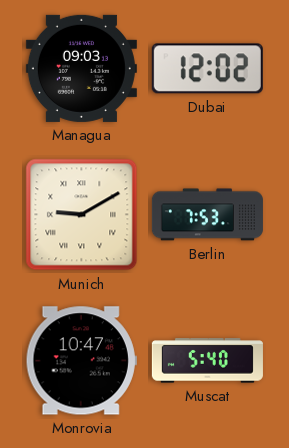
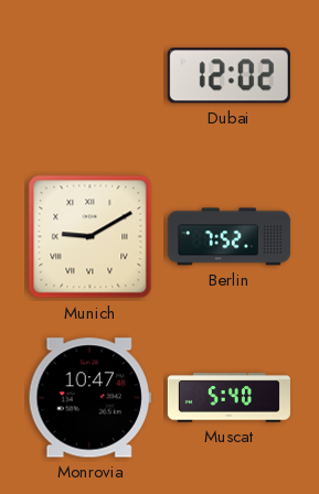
Managua: 09:03 -> none
Berlin: 7:53 -> 7:52
